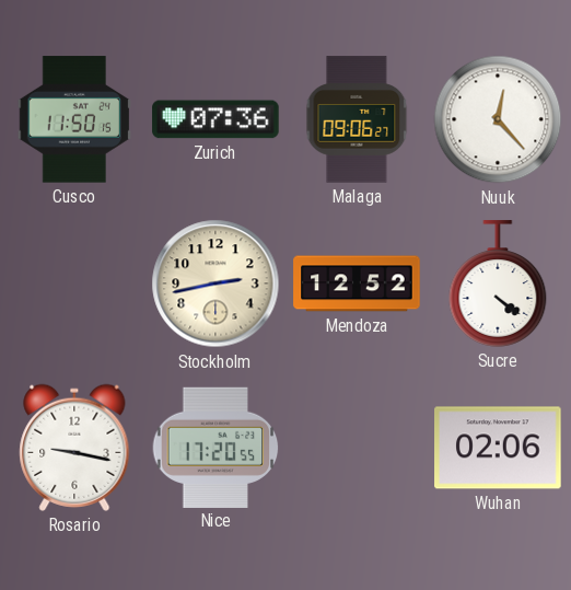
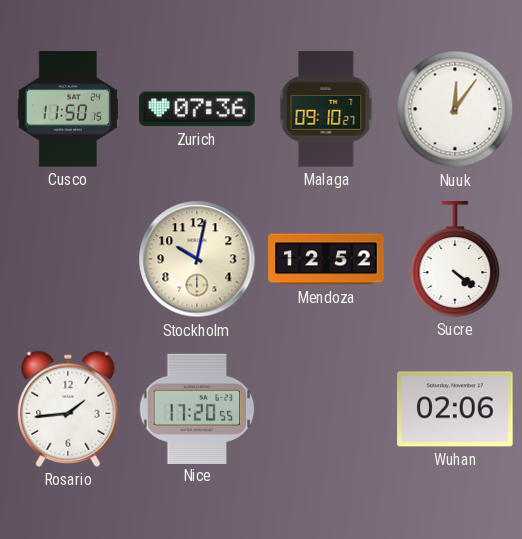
Malaga: 09:06 -> 09:10
Nuuk: 12:23 -> 12:06
Stockholm: 2:43 -> 10:02
Rosario: 9:17 -> 1:44
